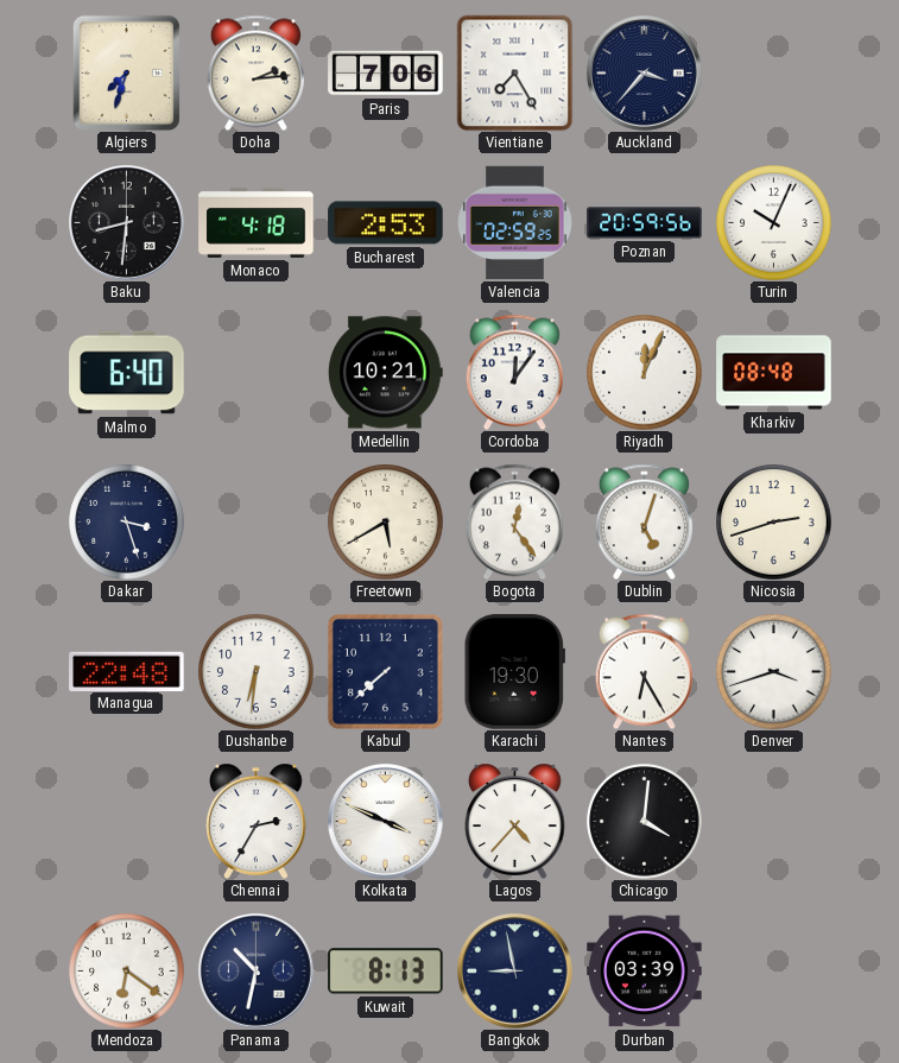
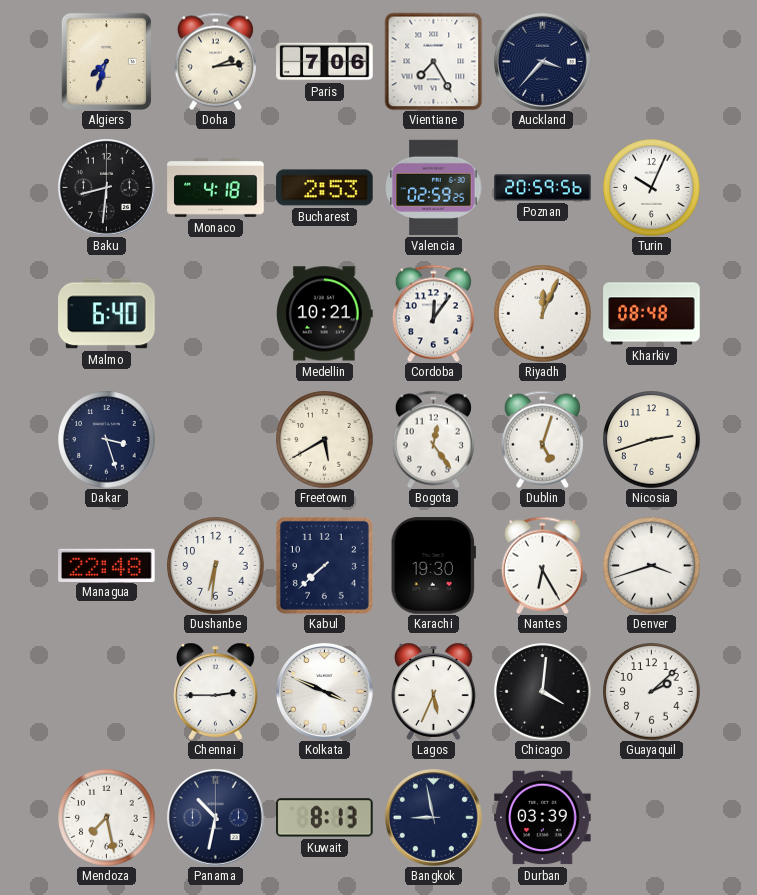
Chennai: 2:35 -> 2:45
Lagos: 4:37 -> 5:34
Guayaquil: none -> 2:08
Mendoza: 6:21 -> 7:28
